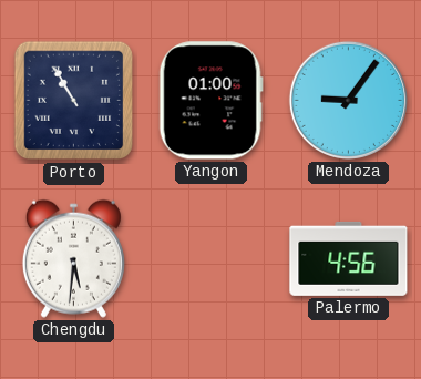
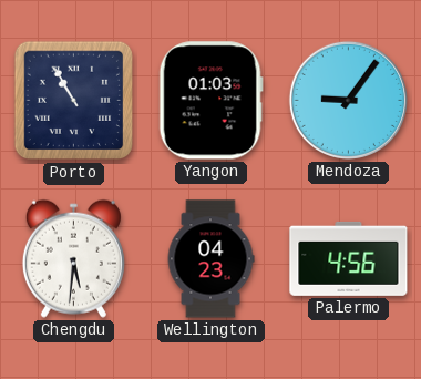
Yangon: 01:00 -> 01:03
Wellington: none -> 04:23
